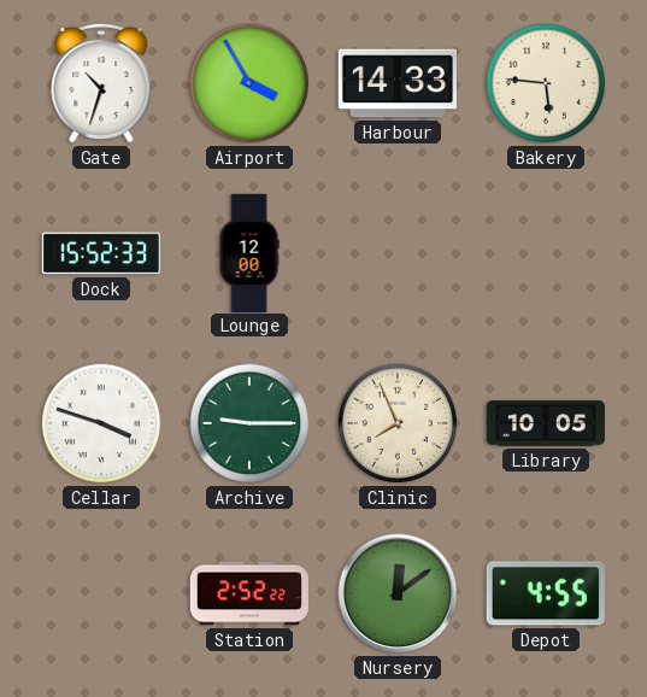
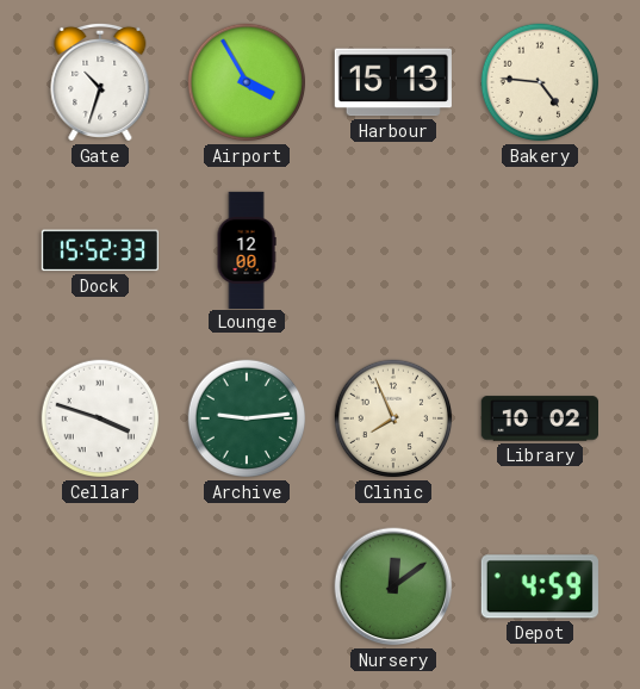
Harbour: 14:33 -> 15:13
Bakery: 5:46 -> 4:46
Archive: 9:15 -> 9:14
Library: 10:05 -> 10:02
Station: 2:52 -> none
Depot: 4:55 -> 4:59
